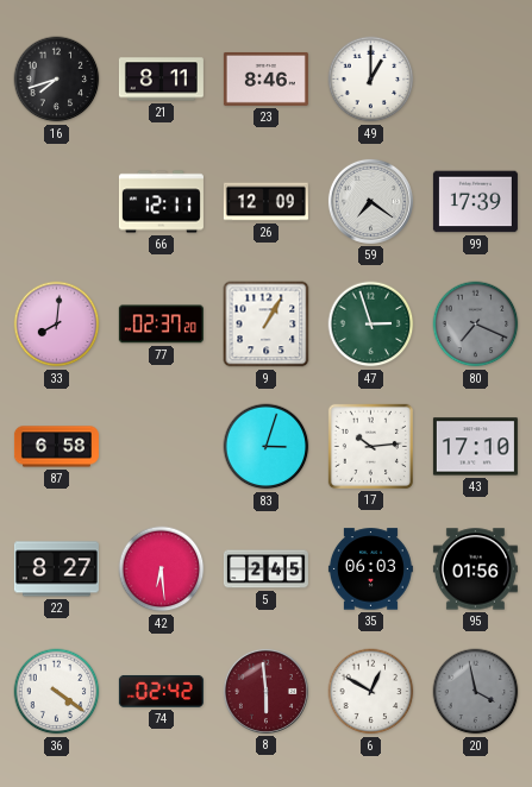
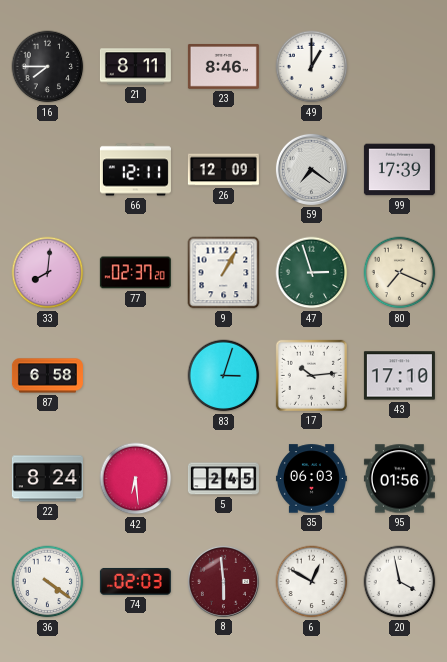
16: 7:42 -> 7:45
80 dial: grey -> cream
22: 8:27 -> 8:24
74: 02:42 -> 02:03
20 dial: grey -> white
